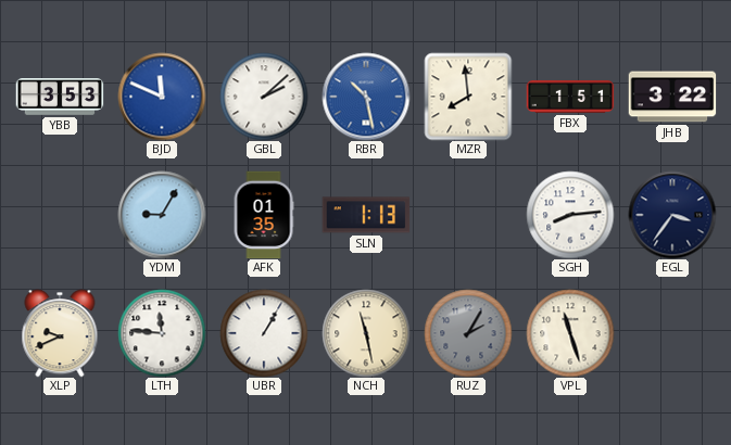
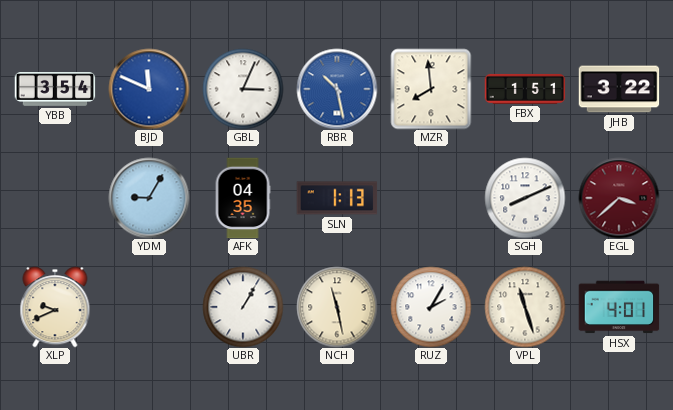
YBB: 3:53 -> 3:54
GBL: 2:08 -> 3:04
AFK: 01:35 -> 04:35
SGH: 8:14 -> 8:11
EGL: 3:36 -> 3:38
EGL dial: navy -> burgundy
LTH: 11:46 -> none
RUZ dial: grey -> white
HSX: none -> 4:01
